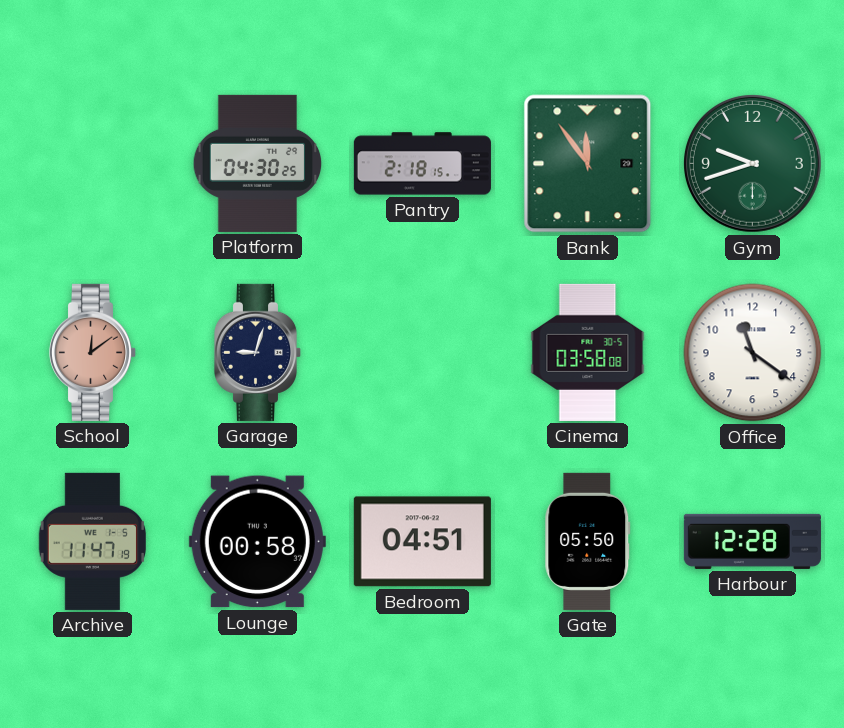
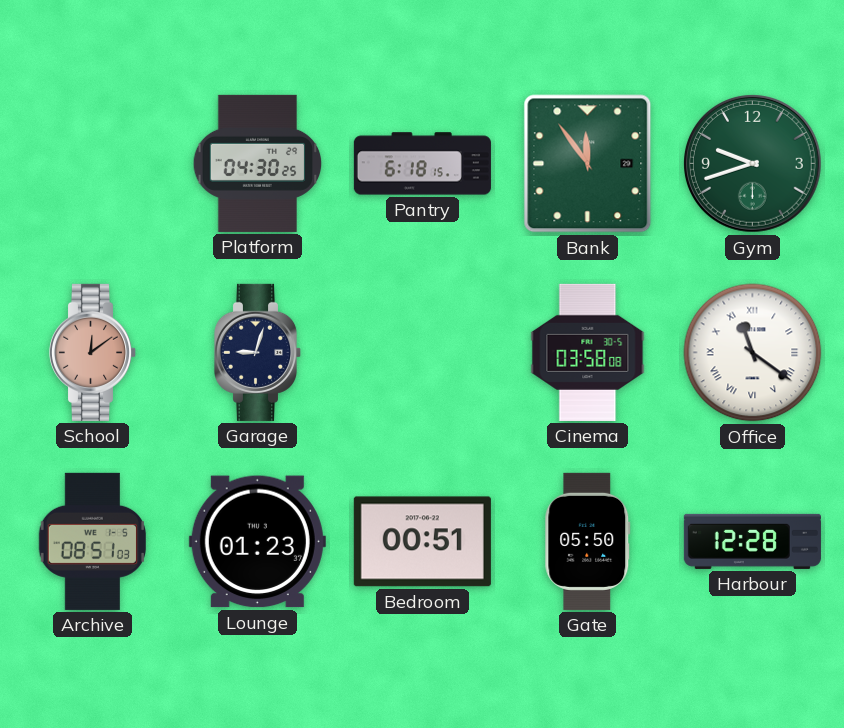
Pantry: 2:18 -> 6:18
Office numerals: Arabic -> Roman
Archive: 11:47 -> 08:51
Lounge: 00:58 -> 01:23
Bedroom: 04:51 -> 00:51
